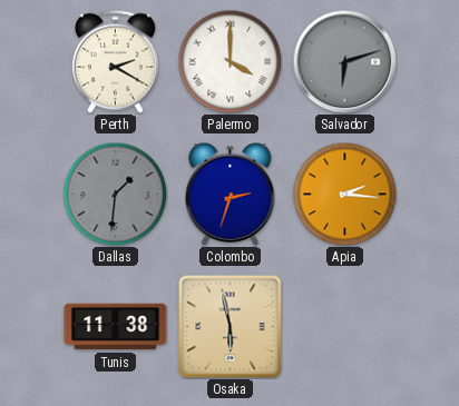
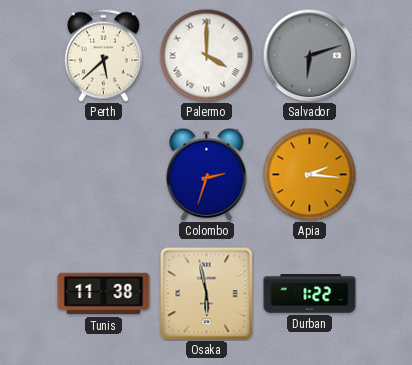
Perth: 2:20 -> 5:38
Dallas: 1:31 -> none
Durban: none -> 1:22
